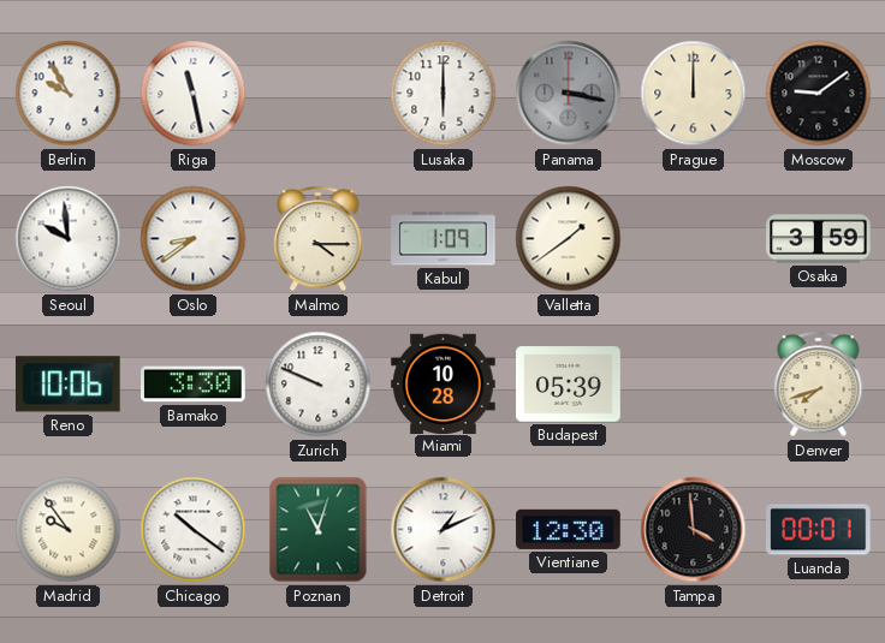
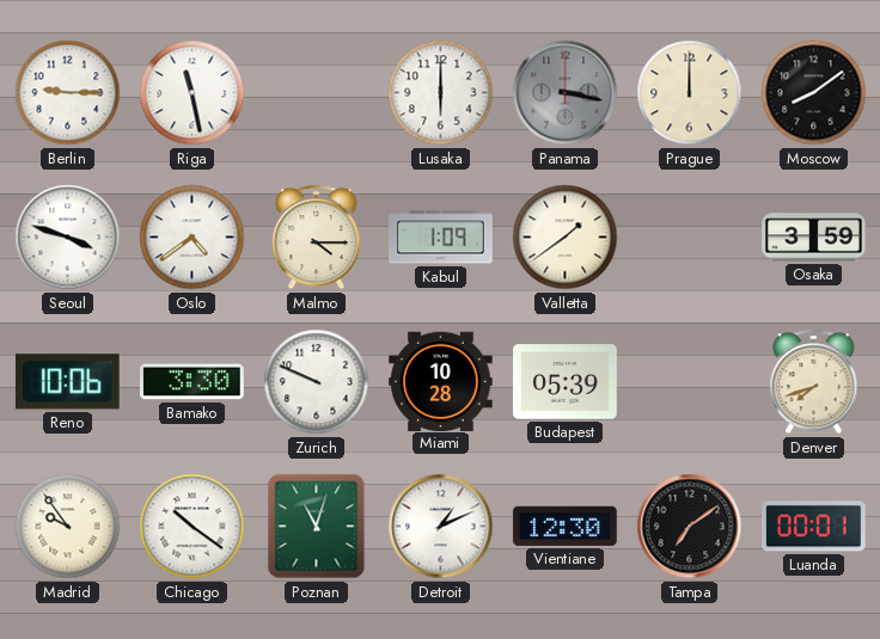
Berlin: 9:55 -> 9:15
Moscow: 9:09 -> 8:09
Seoul: 9:59 -> 3:48
Oslo: 8:39 -> 4:39
Tampa: 3:59 -> 7:09
